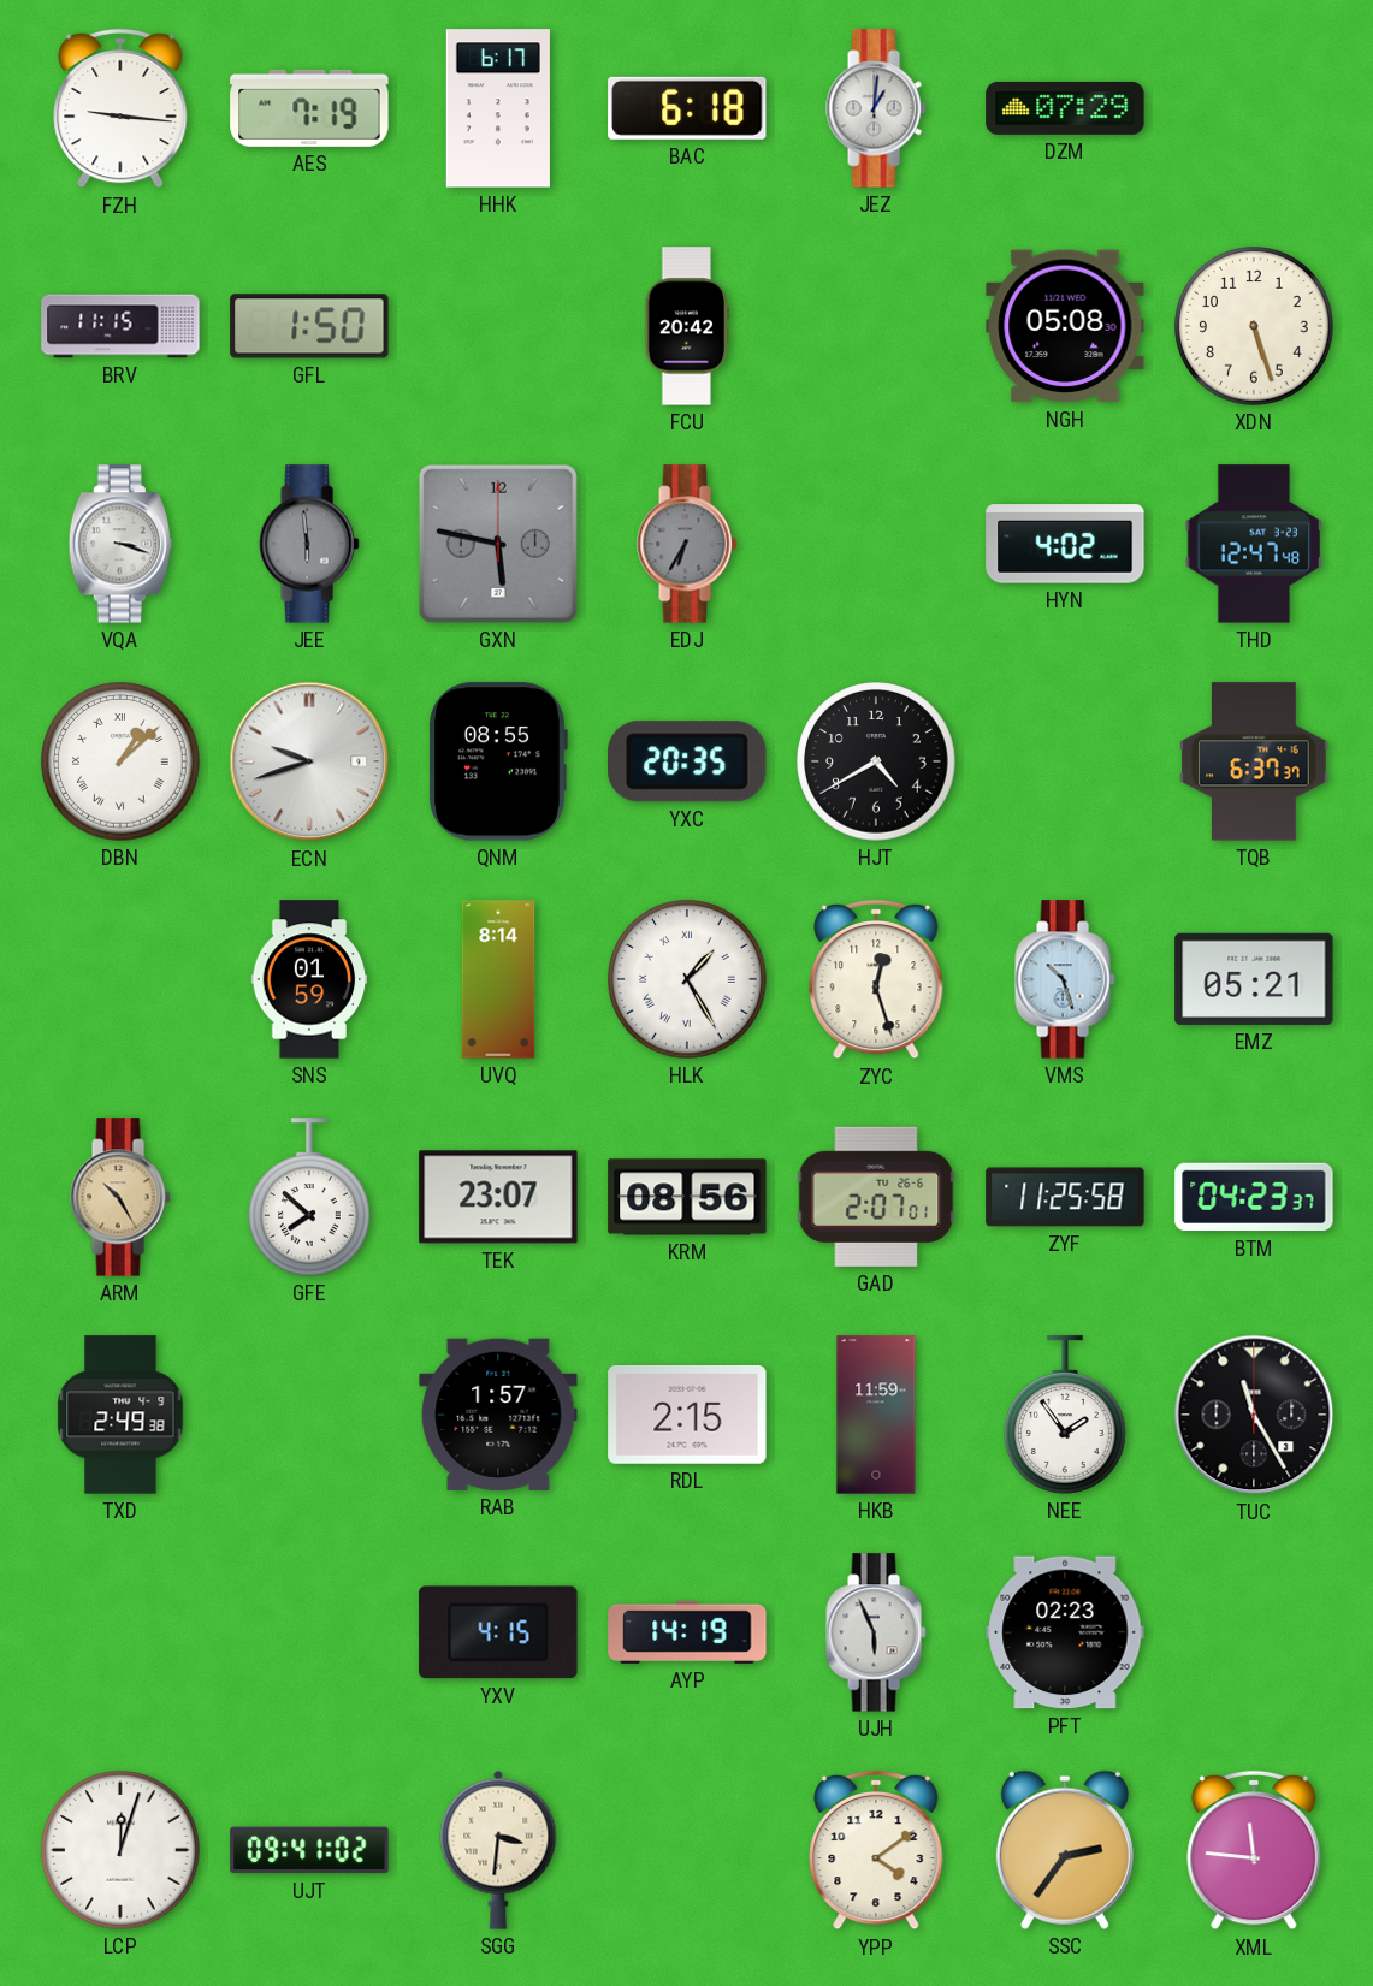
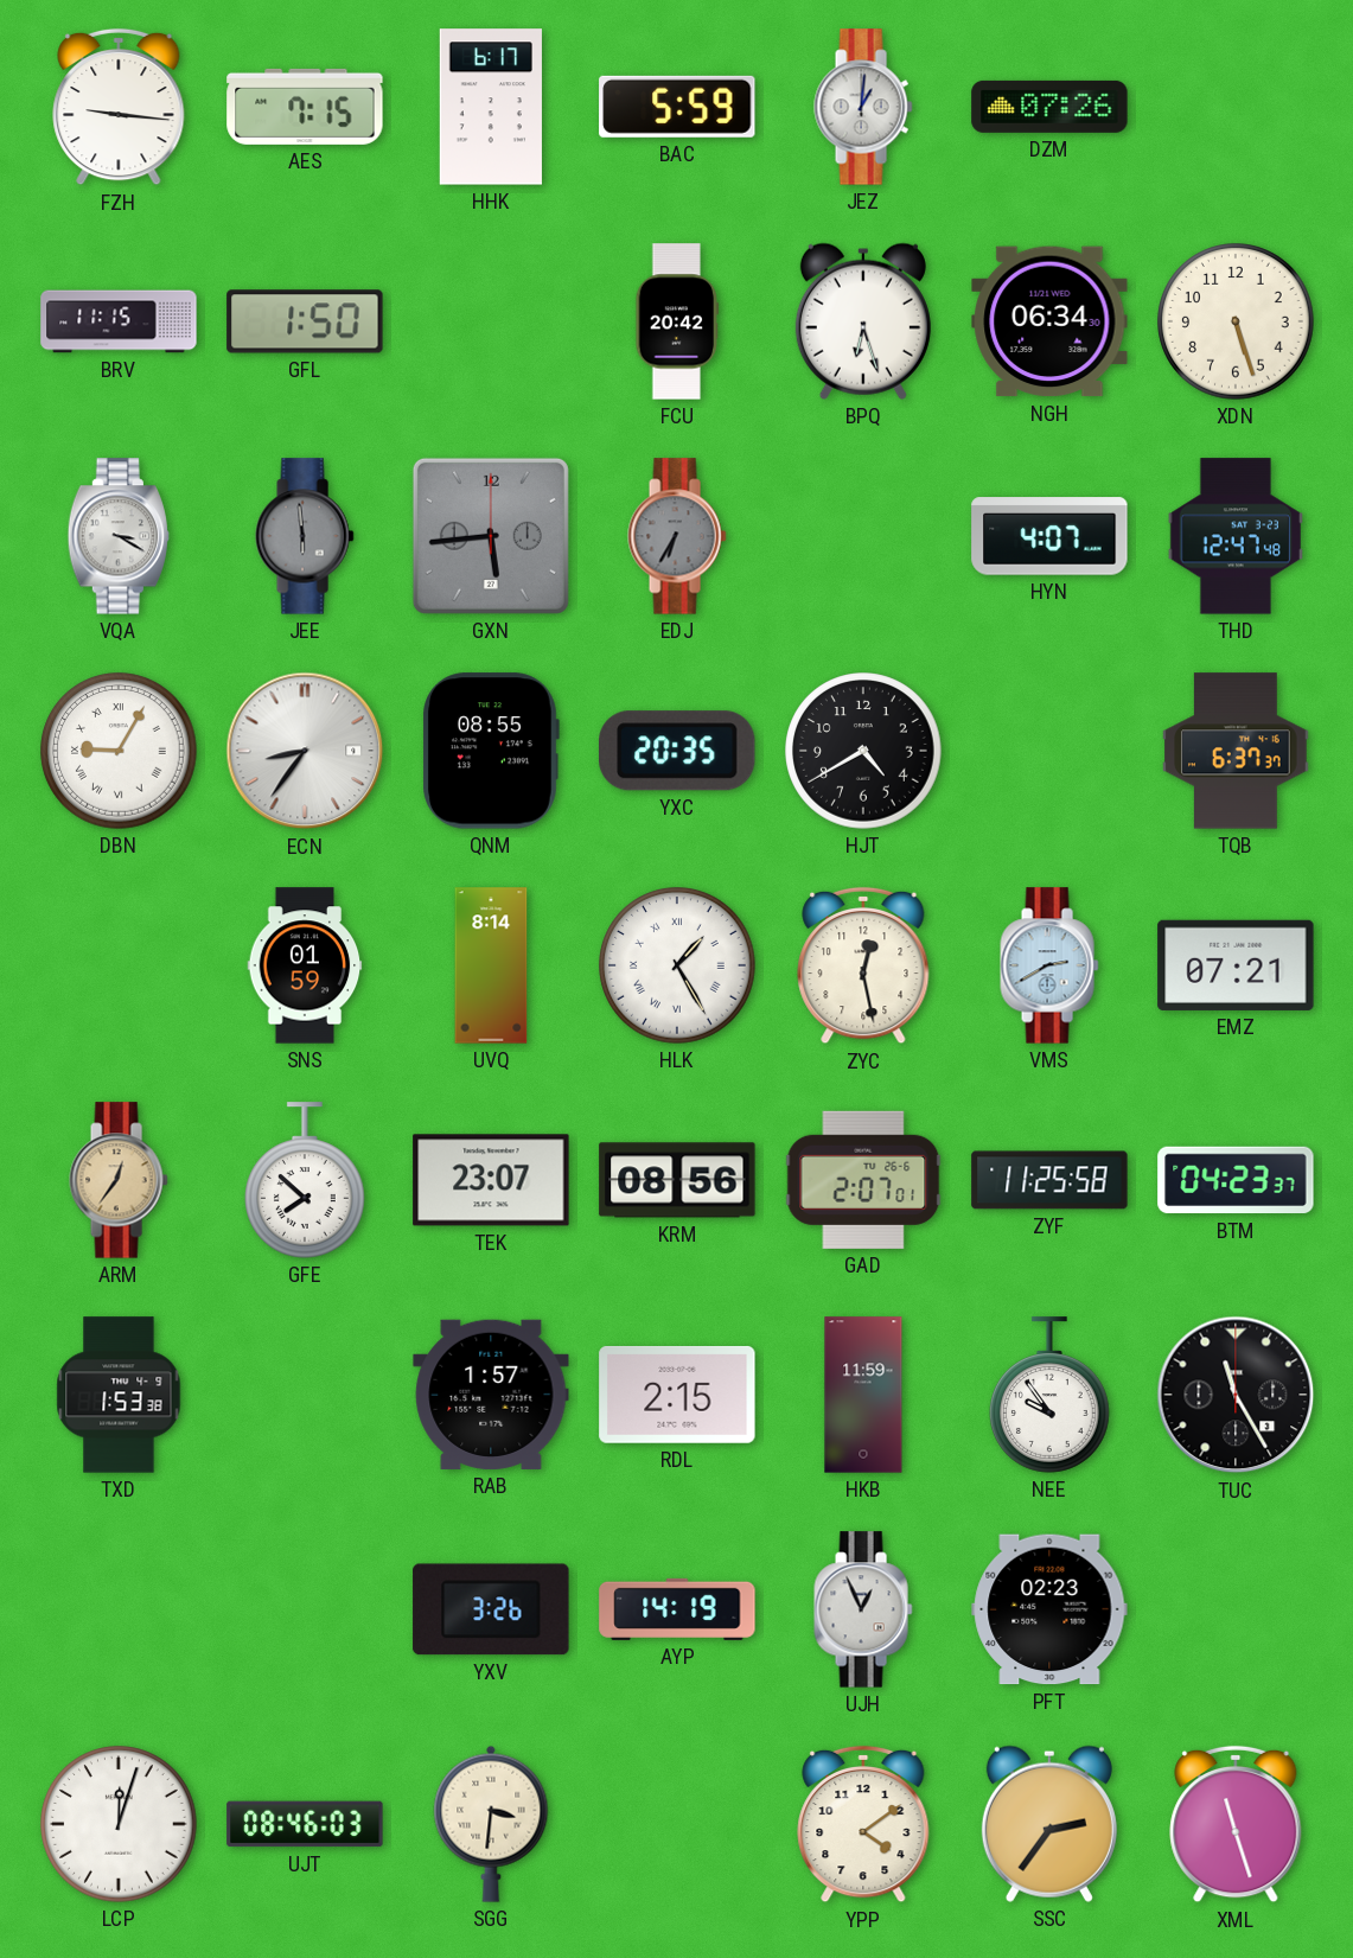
AES: 7:19 -> 7:15
BAC: 6:18 -> 5:59
DZM: 07:29 -> 07:26
BPQ: none -> 6:27
NGH: 05:08 -> 06:34
VQA: 3:18 -> 3:20
GXN: 5:47 -> 5:44
HYN: 4:02 -> 4:07
DBN: 1:08 -> 9:05
ECN: 9:42 -> 8:36
ZYC: 12:27 -> 12:28
VMS: 10:27 -> 2:40
EMZ: 05:21 -> 07:21
ARM: 10:25 -> 12:36
TXD: 2:49 -> 1:53
NEE: 1:54 -> 9:54
YXV: 4:15 -> 3:26
UJH: 5:56 -> 12:56
UJT: 09:41 -> 08:46
XML: 11:46 -> 11:27
